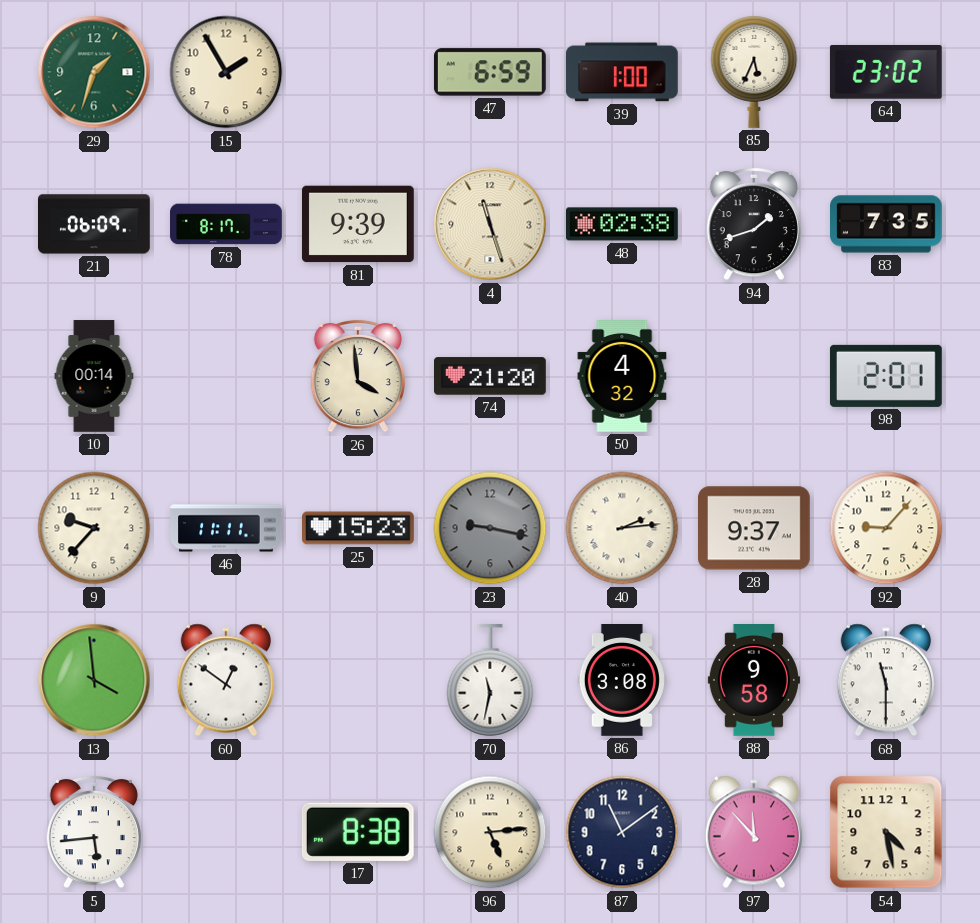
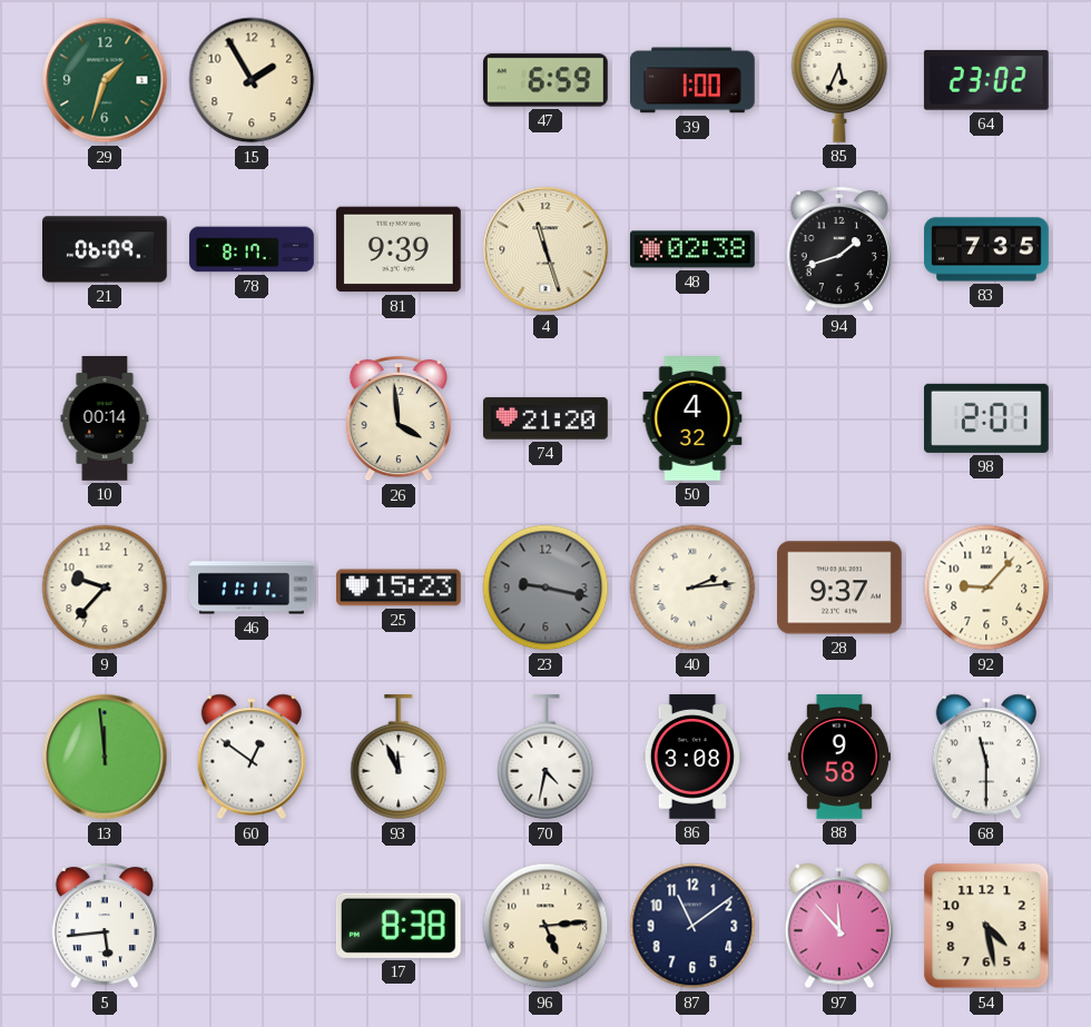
13: 3:59 -> 11:59
93: none -> 11:56
70: 11:32 -> 4:32
